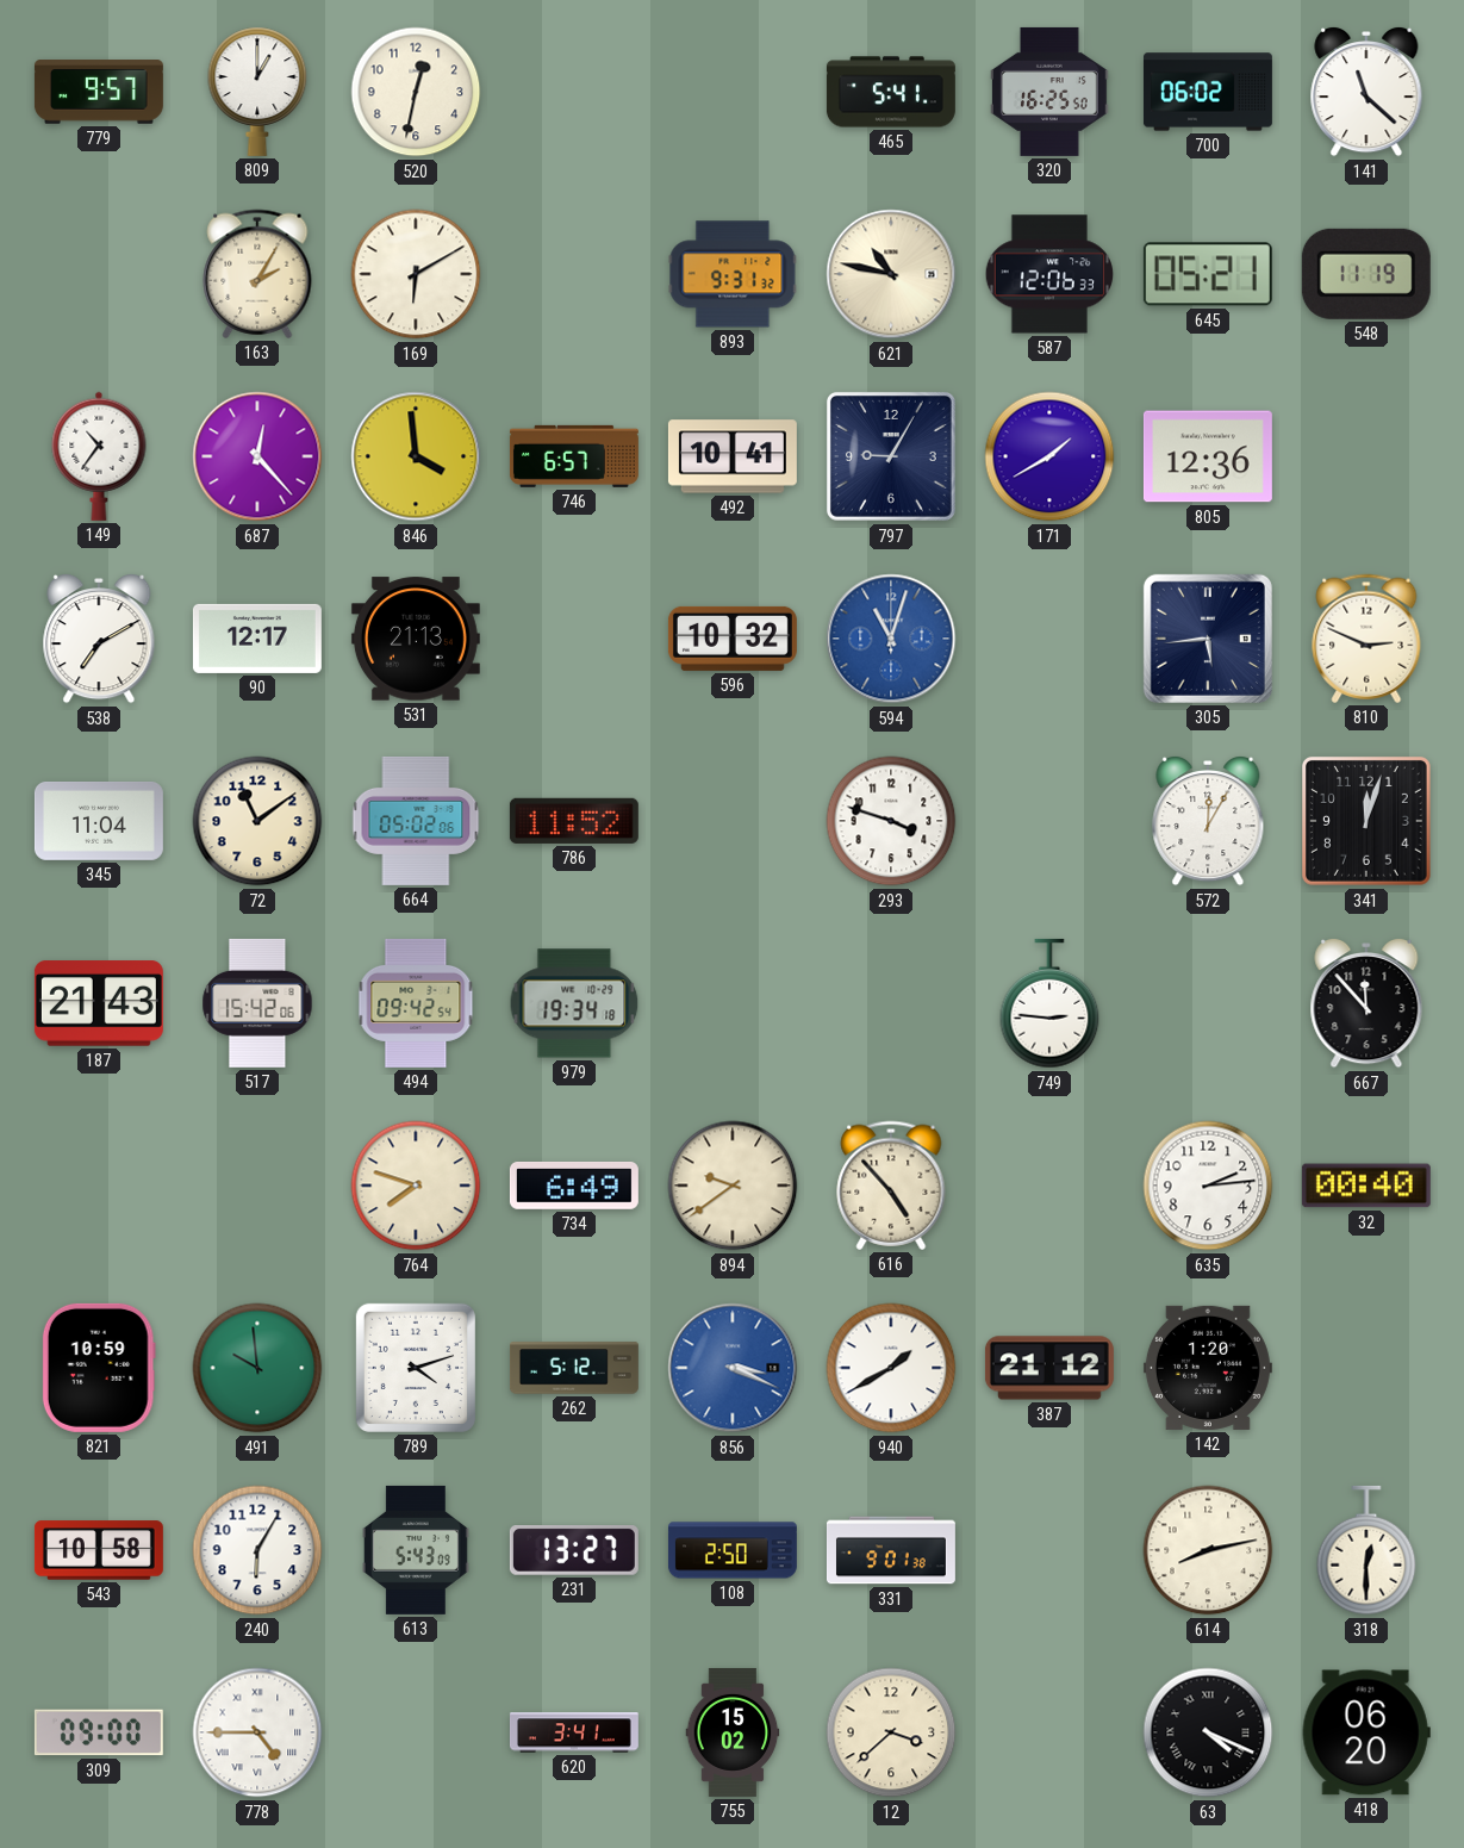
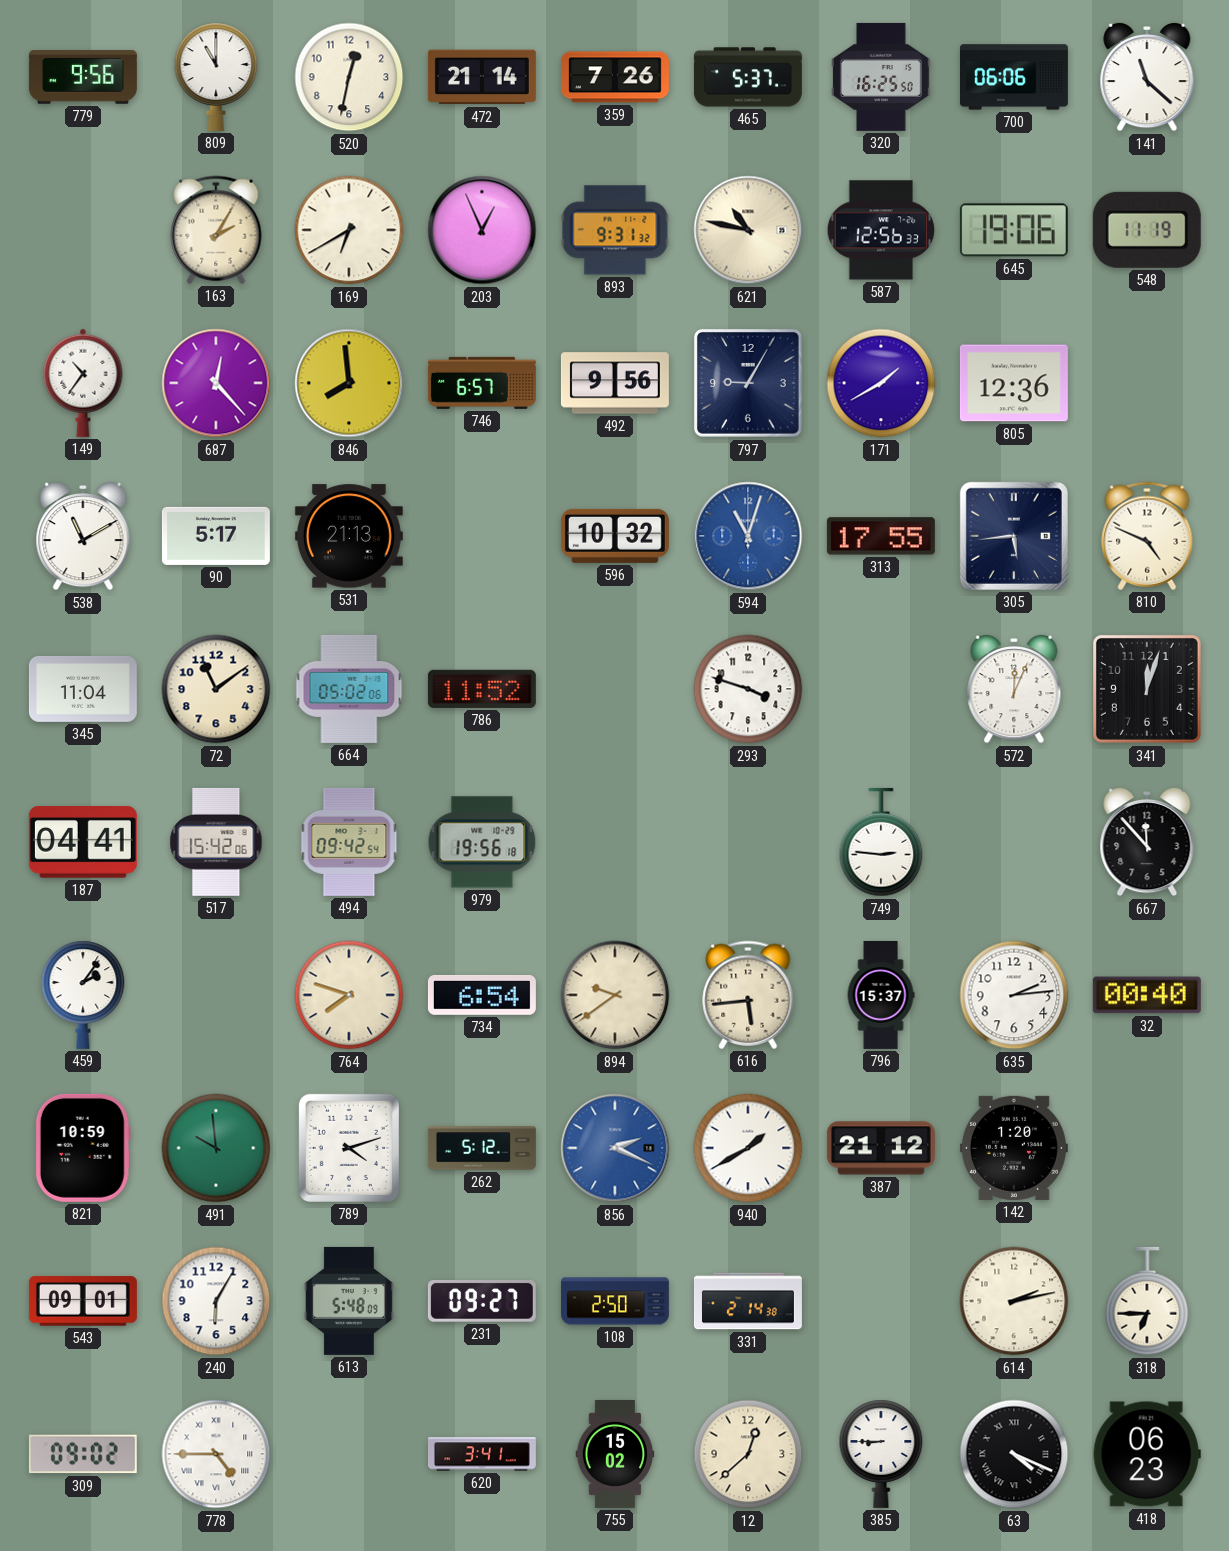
779: 9:57 -> 9:56
809: 1:00 -> 11:00
472: none -> 21:14
359: none -> 7:26
465: 5:41 -> 5:37
700: 06:02 -> 06:06
169: 6:10 -> 6:40
203: none -> 12:56
587: 12:06 -> 12:56
645: 05:21 -> 19:06
846: 3:59 -> 7:59
492: 10:41 -> 9:56
538: 7:10 -> 11:10
90: 12:17 -> 5:17
313: none -> 17:55
810: 2:49 -> 4:49
572: 12:05 -> 12:04
187: 21:43 -> 04:41
979: 19:34 -> 19:56
459: none -> 2:06
734: 6:49 -> 6:54
616: 4:53 -> 5:44
796: none -> 15:37
856: 3:19 -> 2:19
543: 10:58 -> 09:01
613: 5:43 -> 5:48
231: 13:27 -> 09:27
331: 9:01 -> 2:14
614: 8:13 -> 2:13
318: 12:30 -> 6:45
309: 09:00 -> 09:02
12: 3:38 -> 12:38
385: none -> 8:45
418: 06:20 -> 06:23
